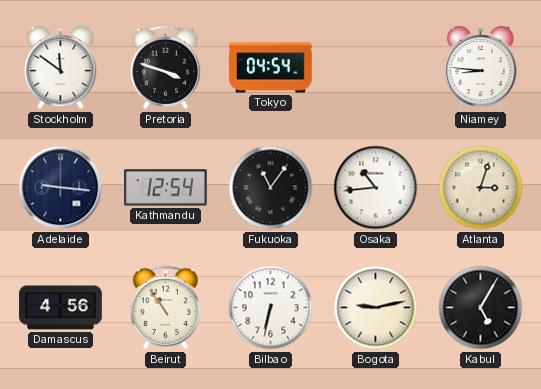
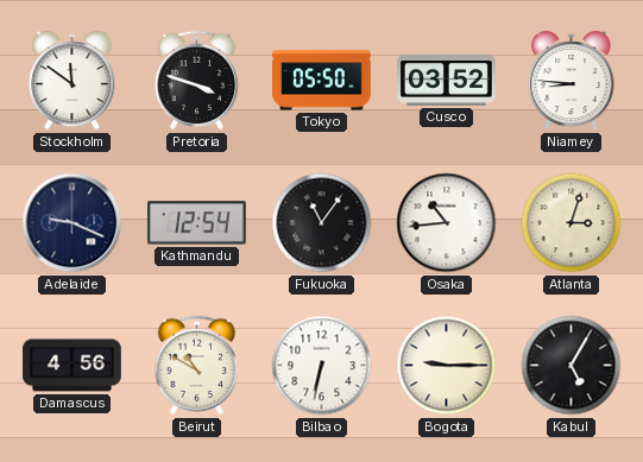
Tokyo: 04:54 -> 05:50
Cusco: none -> 03:52
Adelaide: 9:16 -> 9:19
Beirut: 10:54 -> 10:50
Bogota: 9:13 -> 9:15
